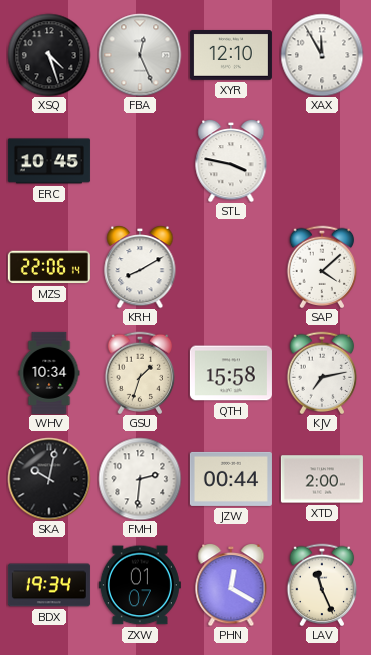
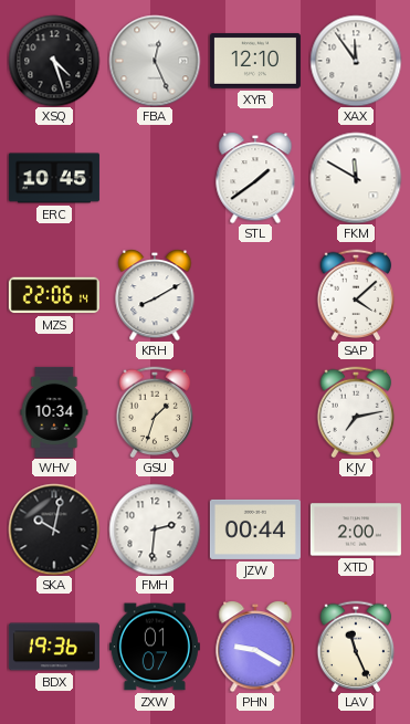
XAX: 11:55 -> 11:54
STL: 3:47 -> 1:39
FKM: none -> 11:50
QTH: 15:58 -> none
BDX: 19:34 -> 19:36
PHN: 12:20 -> 9:20
